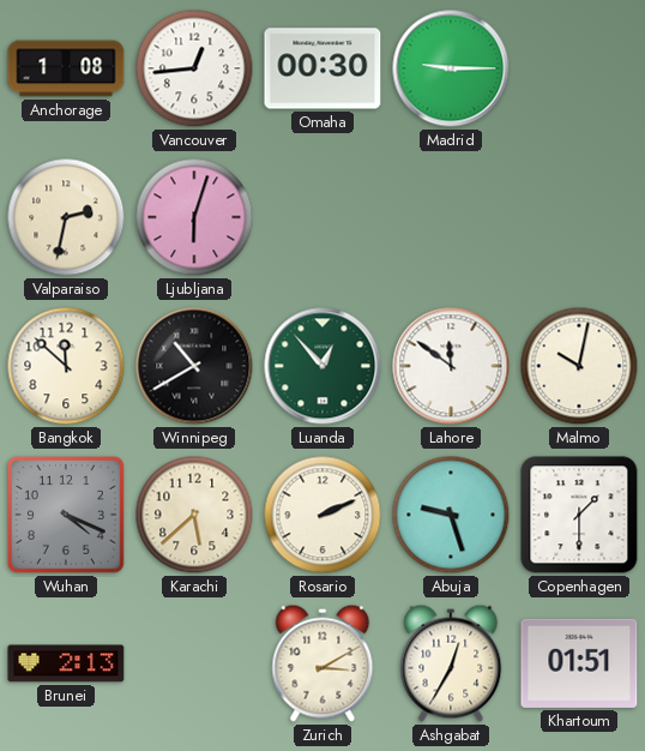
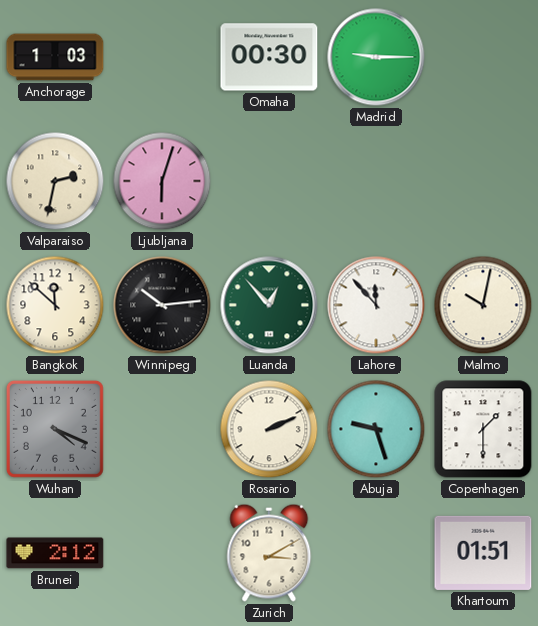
Anchorage: 1:08 -> 1:03
Vancouver: 12:44 -> none
Winnipeg: 10:40 -> 10:14
Lahore: 11:51 -> 11:53
Karachi: 5:38 -> none
Brunei: 2:13 -> 2:12
Ashgabat: 12:35 -> none
